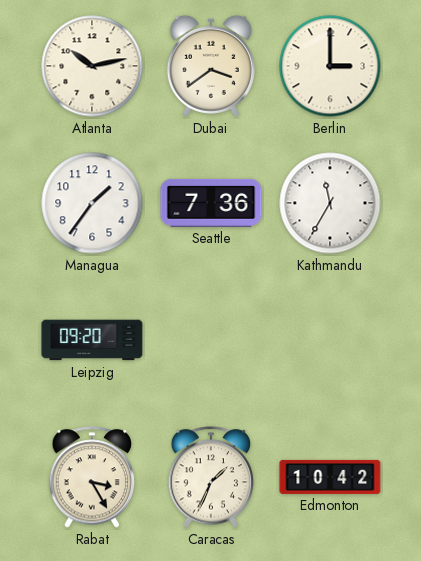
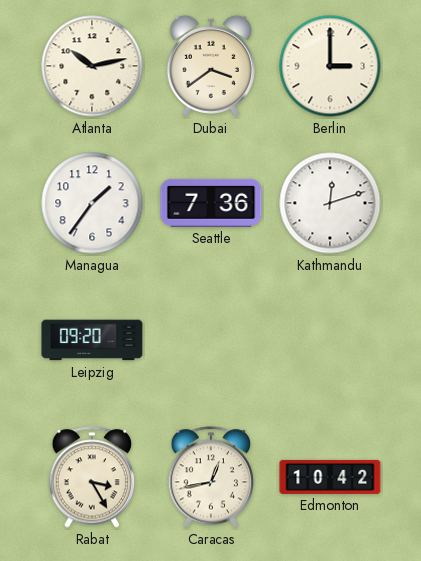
Kathmandu: 11:35 -> 12:12
Caracas: 1:34 -> 12:43
